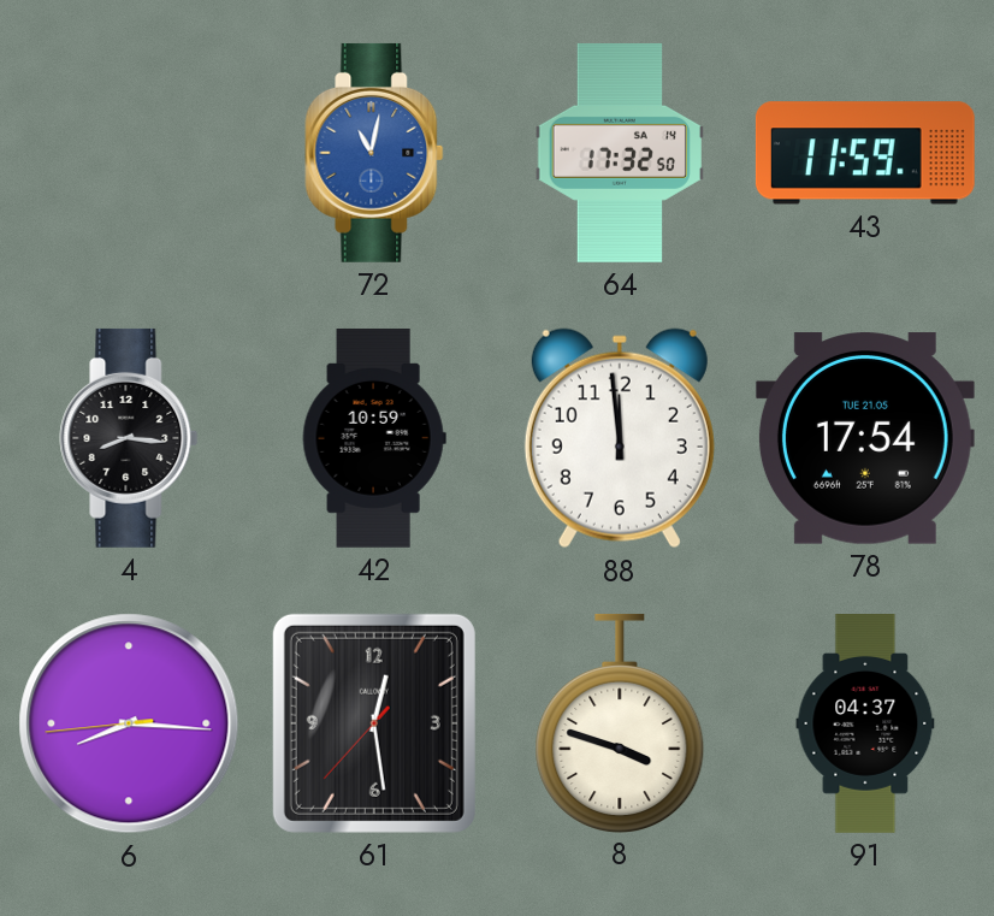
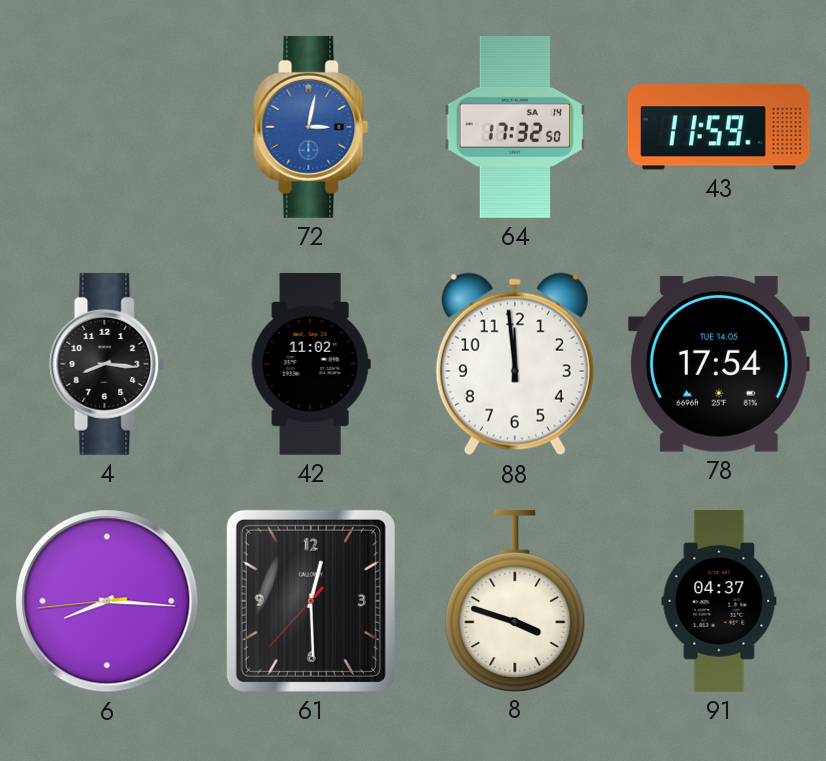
72: 11:02 -> 3:02
42: 10:59 -> 11:02
78 date: TUE 21.05 -> TUE 14.05
61: 12:28 -> 12:29
